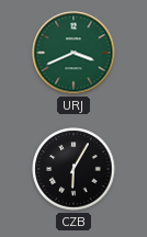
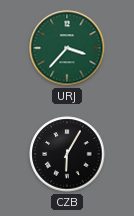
URJ: 3:41 -> 3:37
